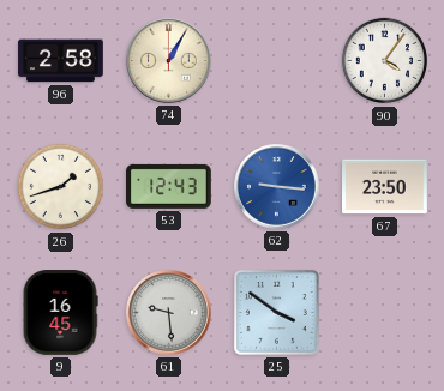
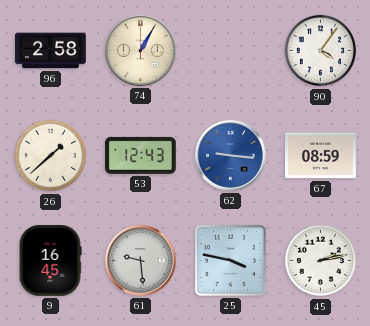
26: 1:42 -> 1:38
67: 23:50 -> 08:59
25: 3:51 -> 3:47
45: none -> 2:13
